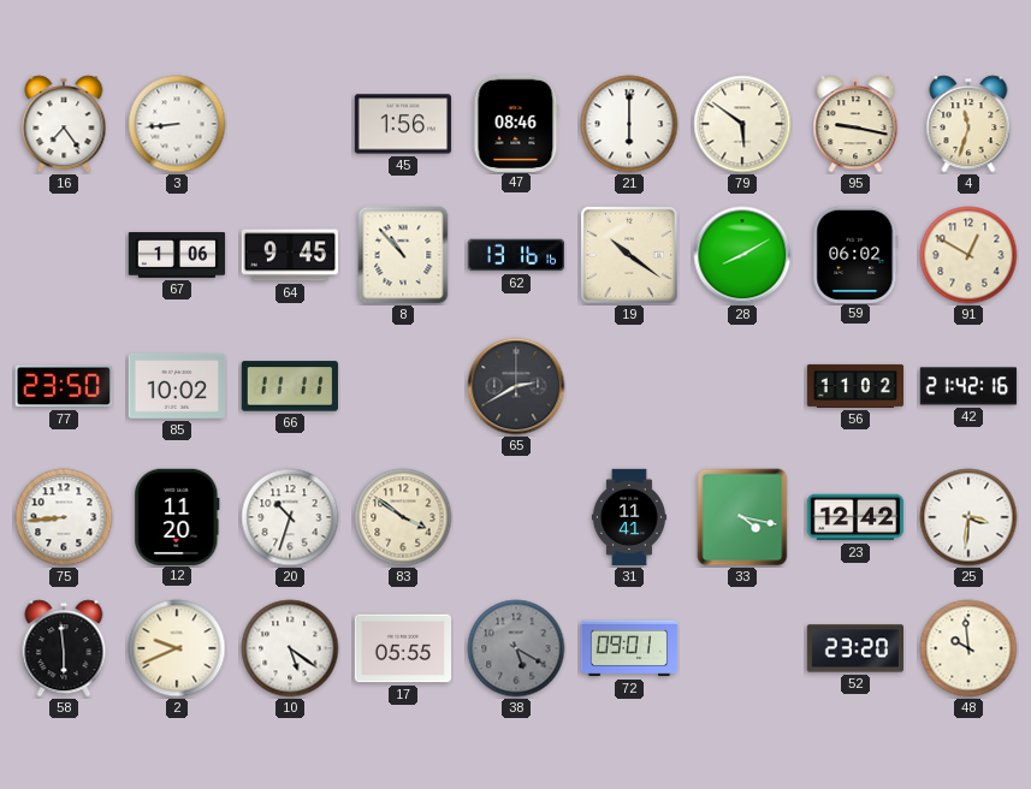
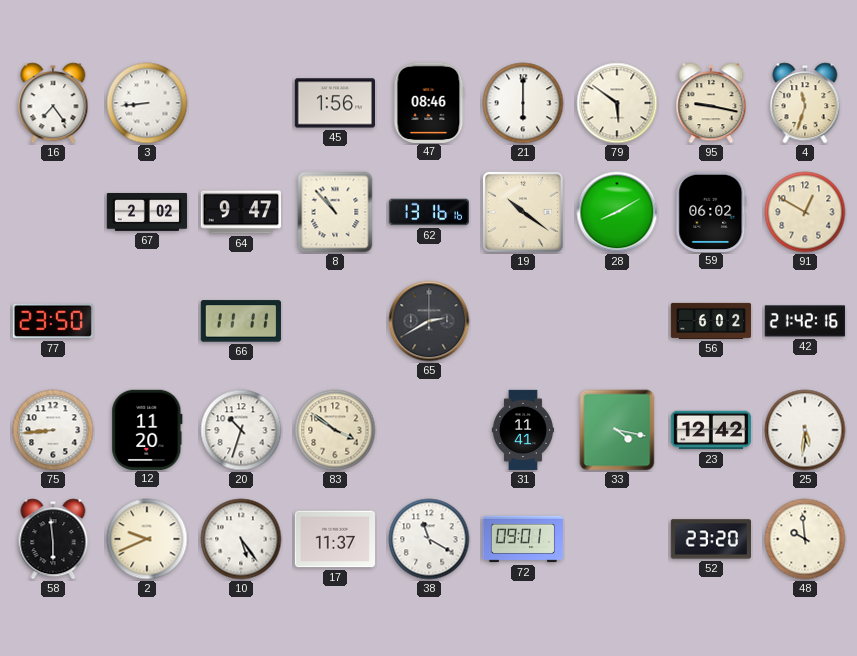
67: 1:06 -> 2:02
64: 9:45 -> 9:47
85: 10:02 -> none
56: 11:02 -> 6:02
25: 3:31 -> 5:31
10: 5:21 -> 5:24
17: 05:55 -> 11:37
38: 5:20 -> 11:20
38 dial: grey -> white
